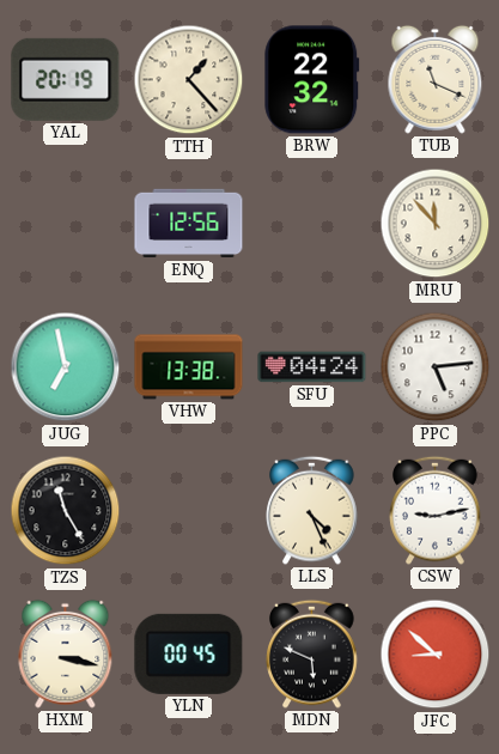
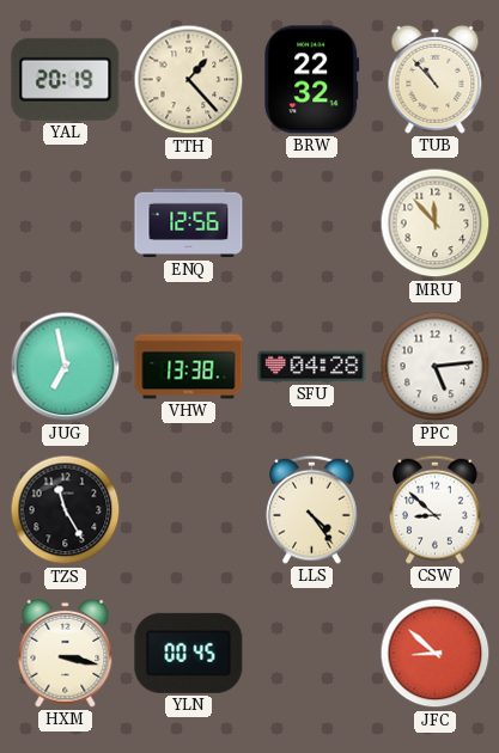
TUB: 11:19 -> 10:53
SFU: 04:24 -> 04:28
LLS: 4:26 -> 4:24
CSW: 9:13 -> 8:52
MDN: 5:49 -> none
